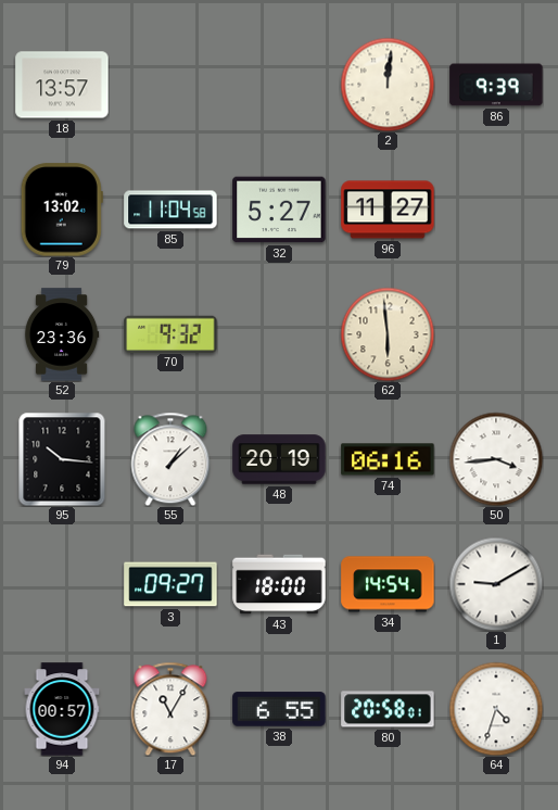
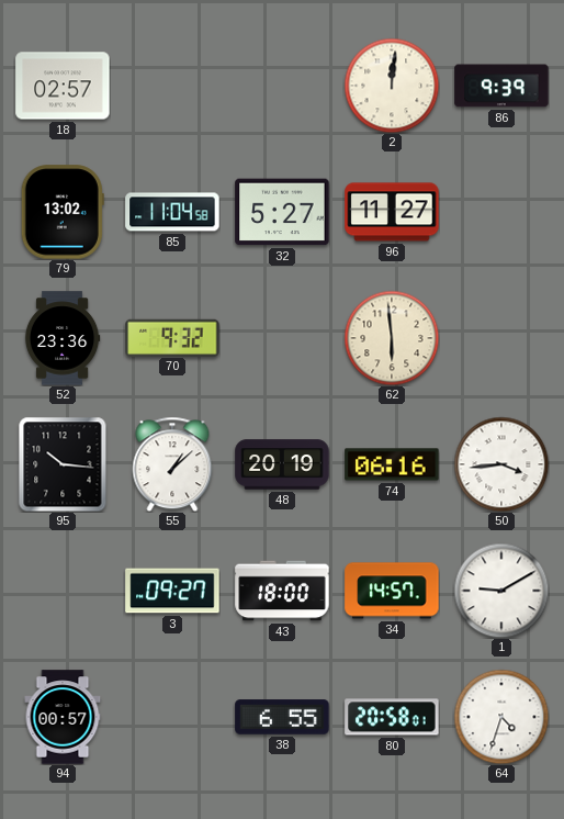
18: 13:57 -> 02:57
34: 14:54 -> 14:57
17: 11:05 -> none
